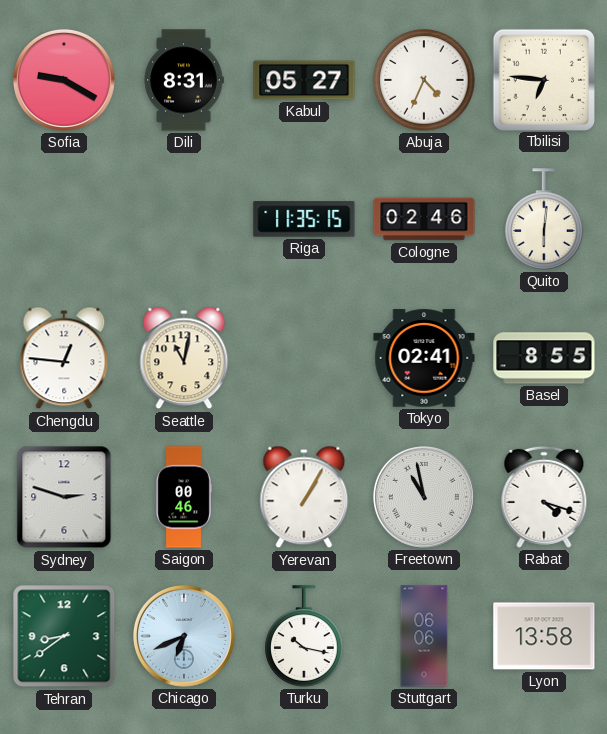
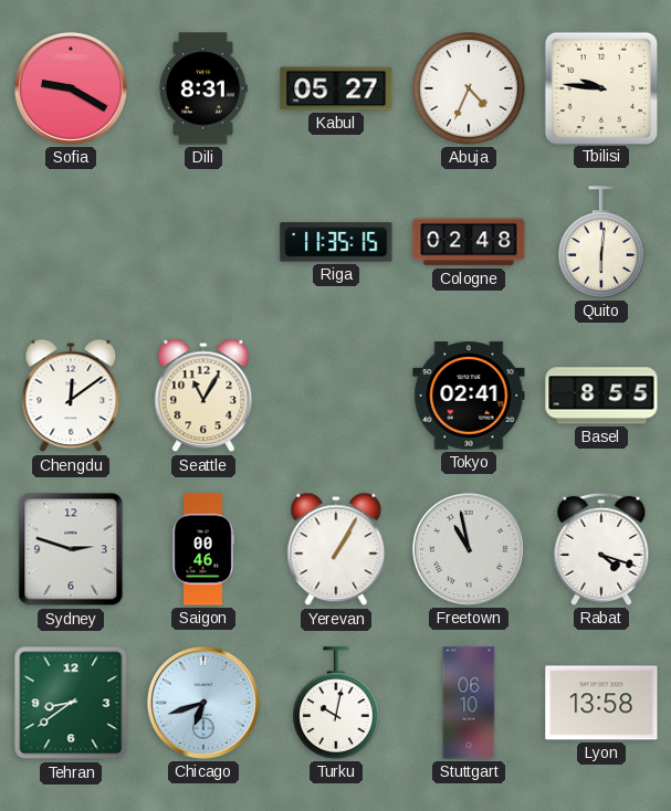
Tbilisi: 6:46 -> 9:46
Cologne: 02:46 -> 02:48
Chengdu: 12:46 -> 12:09
Seattle: 11:02 -> 11:05
Chicago: 6:41 -> 6:42
Turku: 10:17 -> 10:02
Stuttgart: 06:06 -> 06:10
